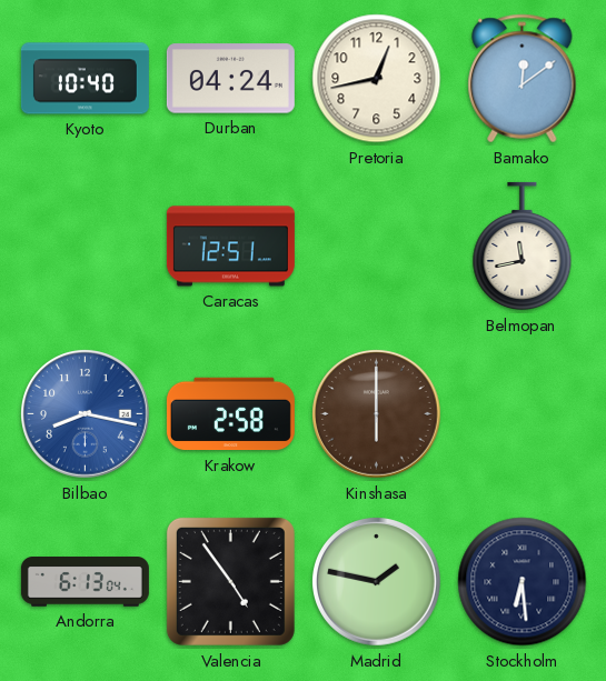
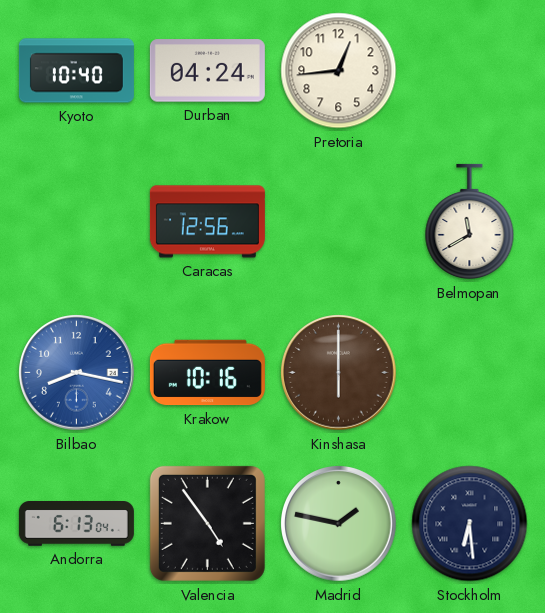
Pretoria: 12:43 -> 12:44
Bamako: 12:09 -> none
Caracas: 12:51 -> 12:56
Belmopan: 11:43 -> 11:40
Krakow: 2:58 -> 10:16
